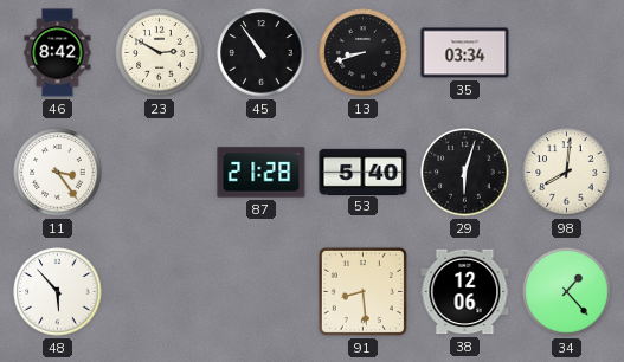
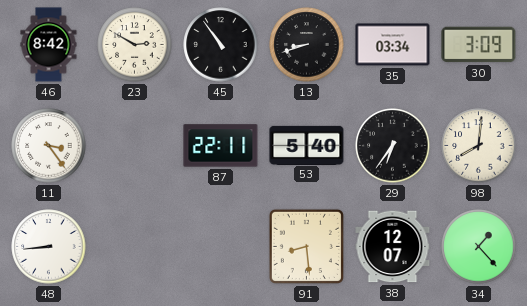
30: none -> 3:09
87: 21:28 -> 22:11
29: 6:03 -> 6:36
48: 5:53 -> 8:44
38: 12:06 -> 12:07
